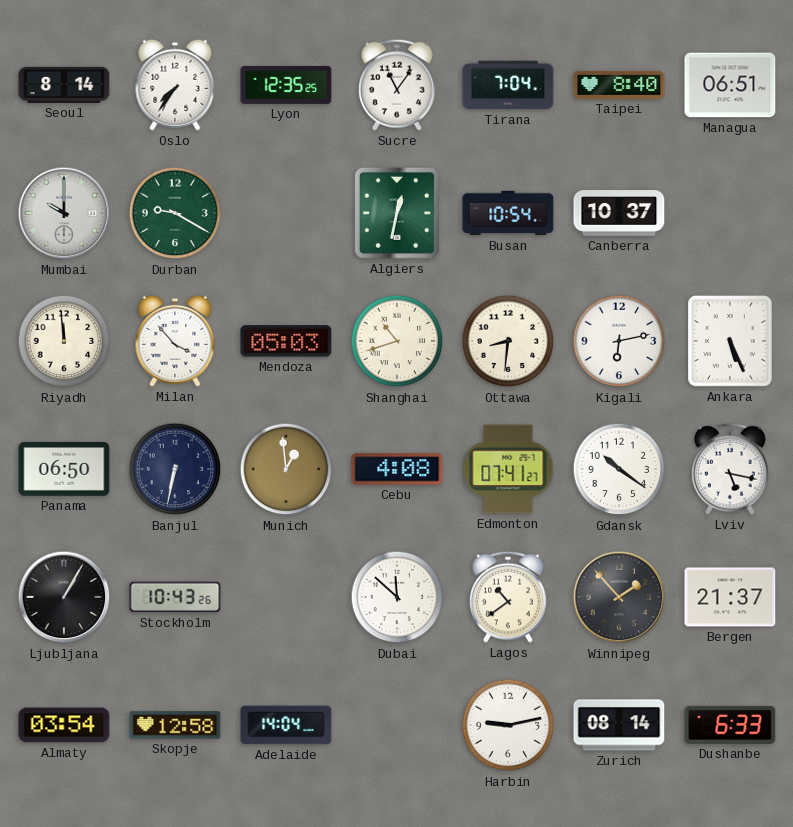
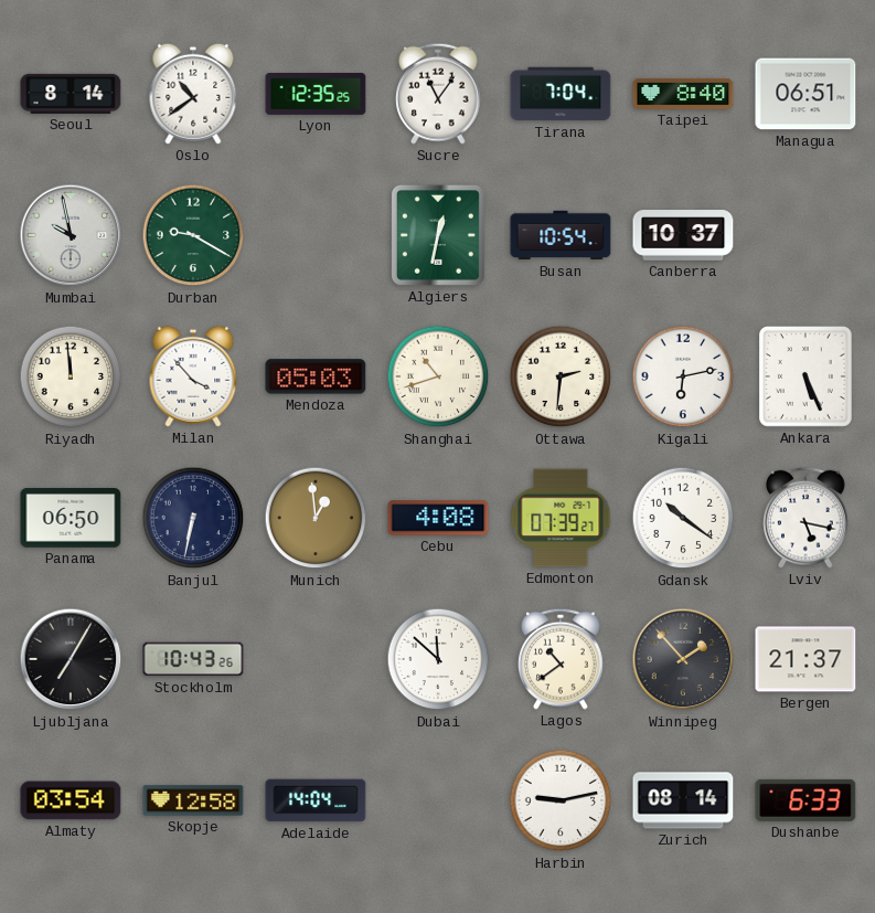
Oslo: 7:36 -> 10:39
Mumbai: 10:00 -> 9:58
Ottawa: 8:31 -> 2:31
Edmonton: 07:41 -> 07:39
Ljubljana: 1:05 -> 7:05
